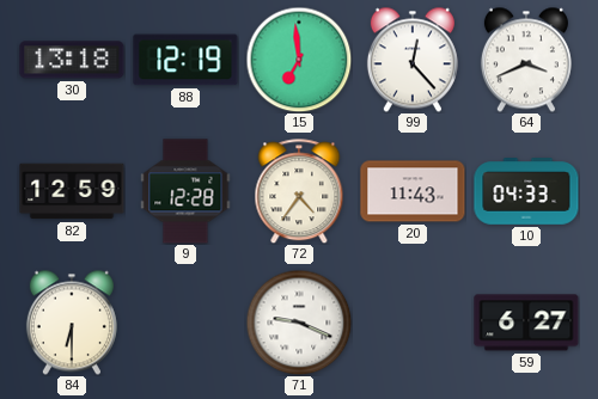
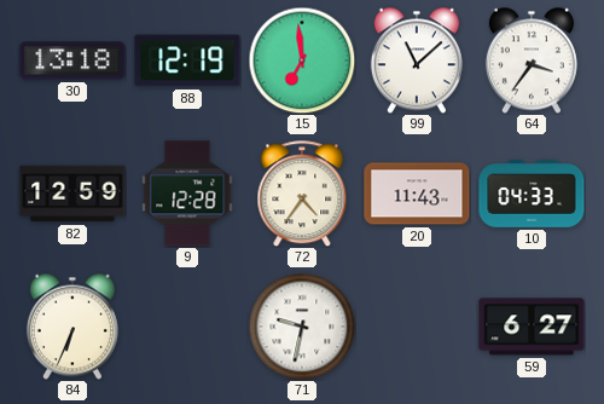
99: 12:23 -> 11:08
64: 3:41 -> 3:36
84: 6:30 -> 6:34
71: 9:19 -> 9:32
